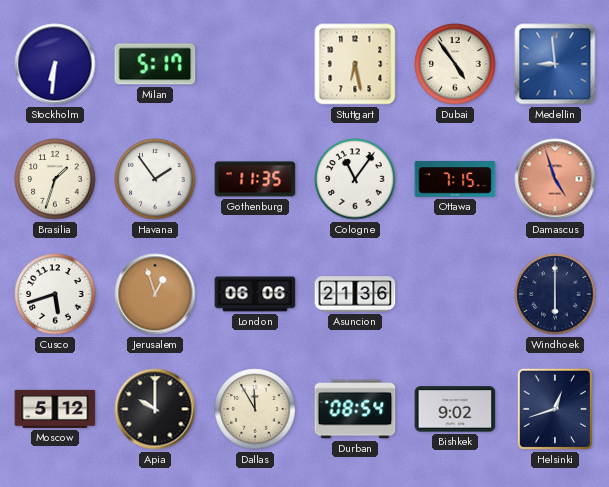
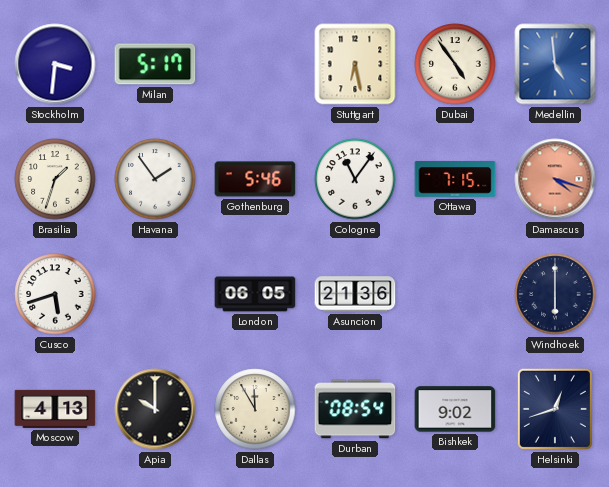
Stockholm: 6:31 -> 3:31
Medellin: 8:59 -> 4:59
Gothenburg: 11:35 -> 5:46
Damascus: 4:57 -> 4:18
Jerusalem: 12:57 -> none
London: 06:06 -> 06:05
Moscow: 5:12 -> 4:13
